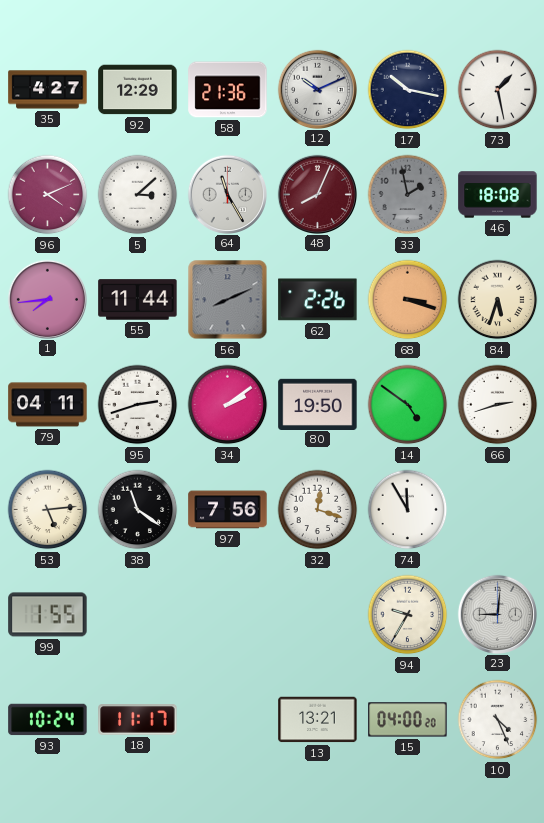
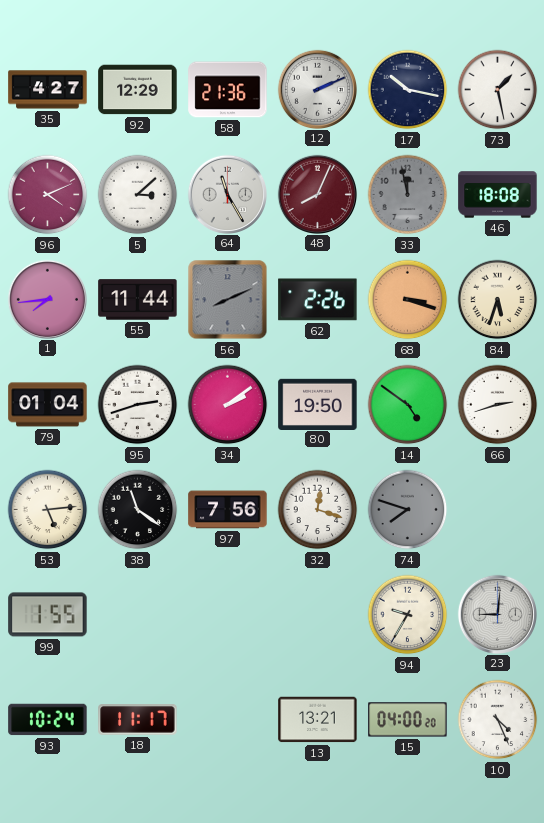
12: 10:11 -> 2:11
33: 1:58 -> 11:58
79: 04:11 -> 01:04
74: 11:55 -> 7:48
74 dial: white -> grey
